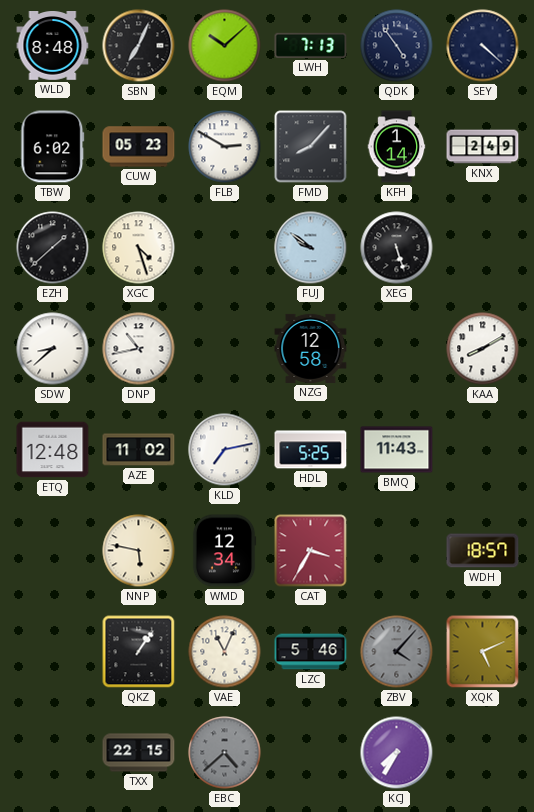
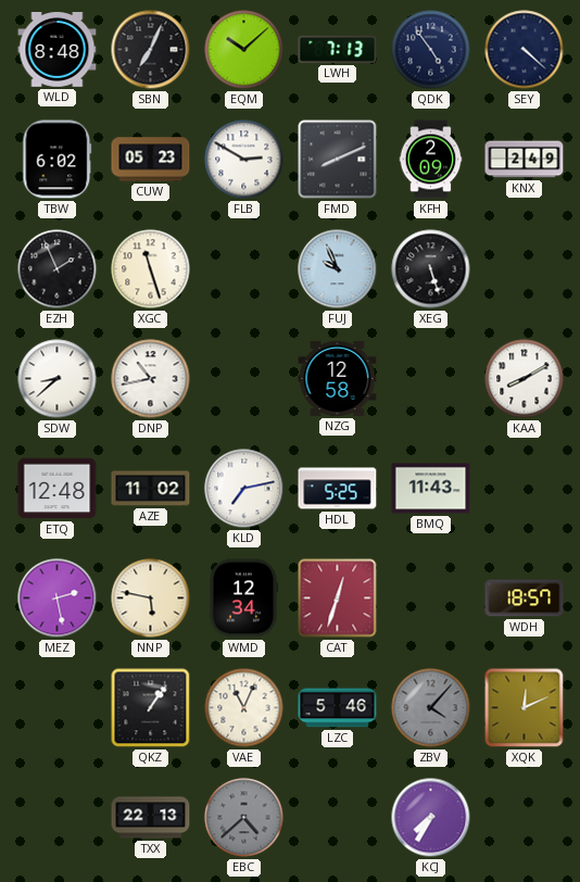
FMD: 8:07 -> 8:11
KFH: 1:14 -> 2:09
EZH: 1:38 -> 1:56
XGC: 4:27 -> 11:27
FUJ: 9:51 -> 9:56
MEZ: none -> 2:28
CAT: 3:35 -> 12:33
XQK: 5:11 -> 12:11
TXX: 22:15 -> 22:13
